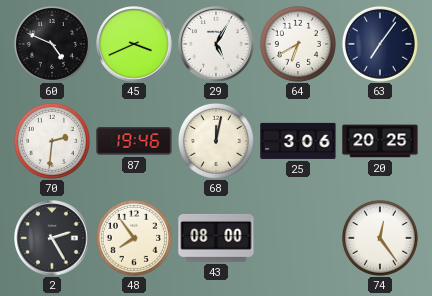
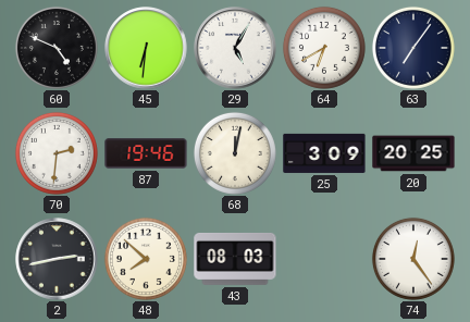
45: 3:41 -> 6:31
25: 3:06 -> 3:09
2: 2:25 -> 2:43
48: 7:54 -> 7:52
43: 08:00 -> 08:03
